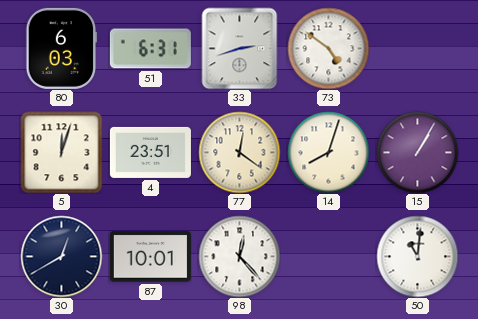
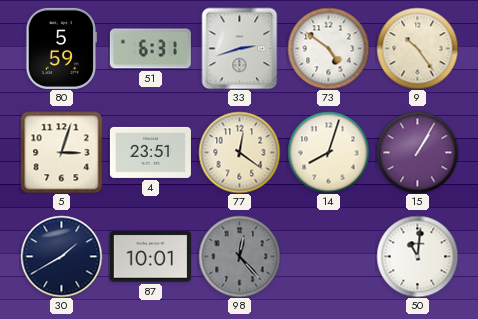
80: 6:03 -> 5:59
9: none -> 10:24
5: 12:03 -> 3:03
30: 12:40 -> 1:40
98 dial: white -> grey
